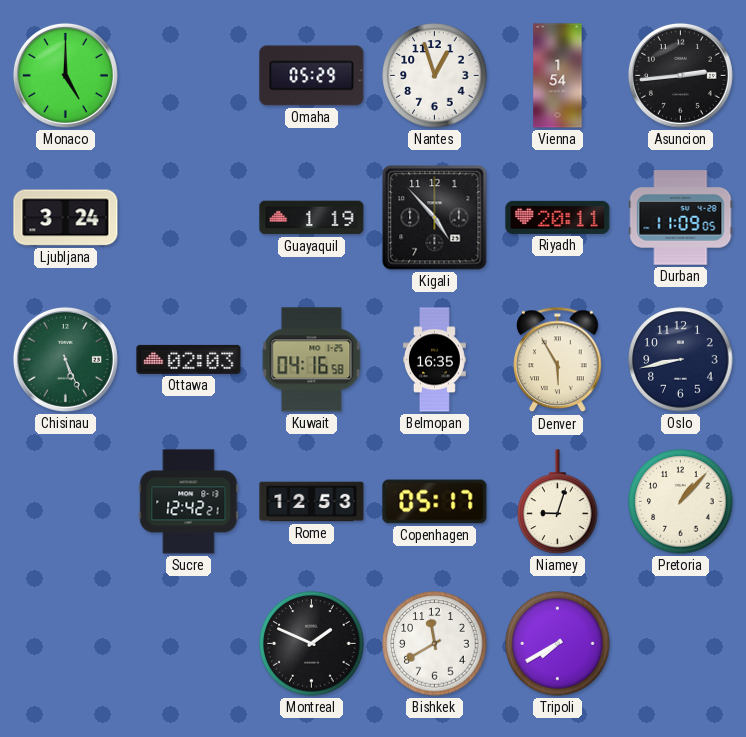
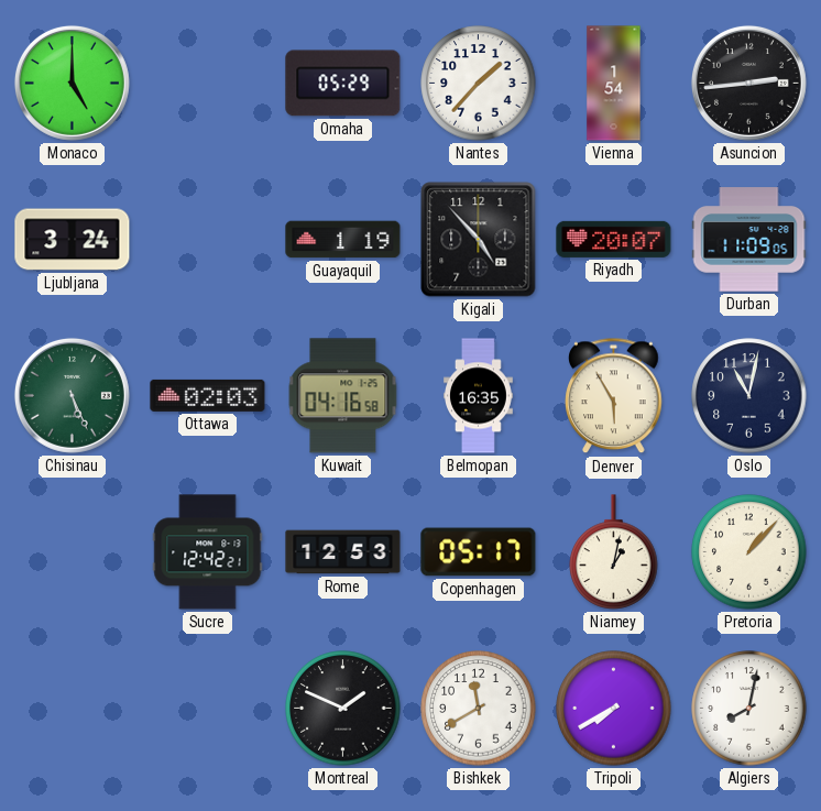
Nantes: 12:57 -> 1:37
Riyadh: 20:11 -> 20:07
Oslo: 8:43 -> 11:02
Niamey: 9:03 -> 1:02
Algiers: none -> 8:02
